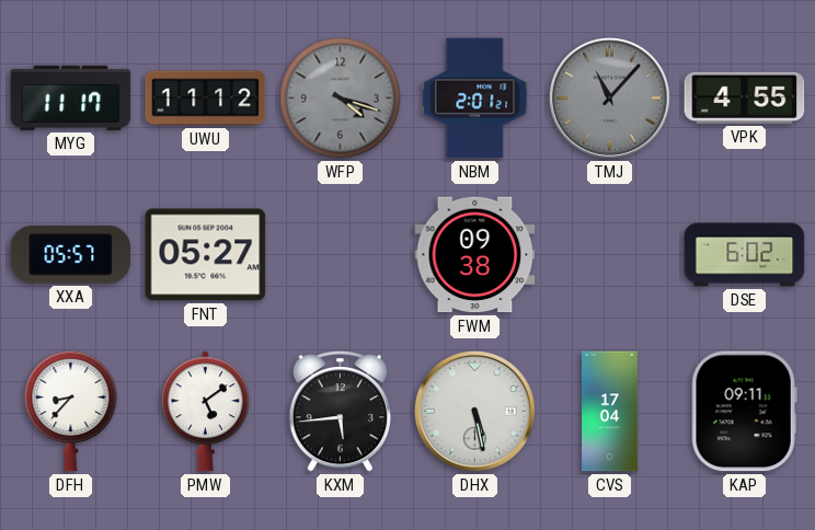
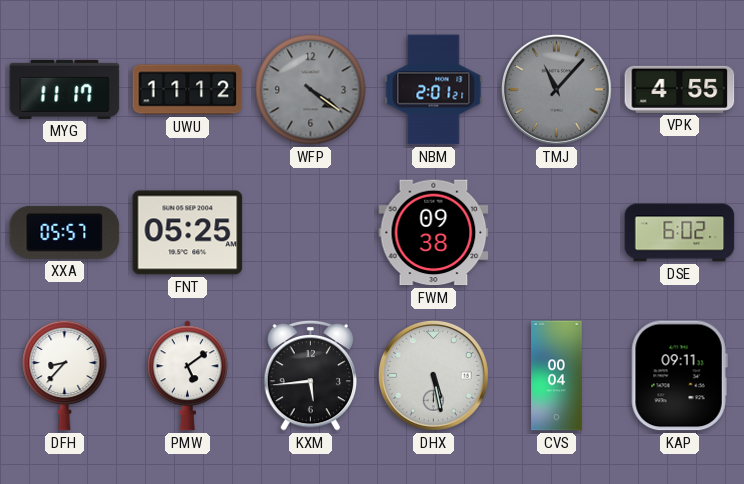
WFP: 4:18 -> 4:21
FNT: 05:27 -> 05:25
CVS: 17:04 -> 00:04
